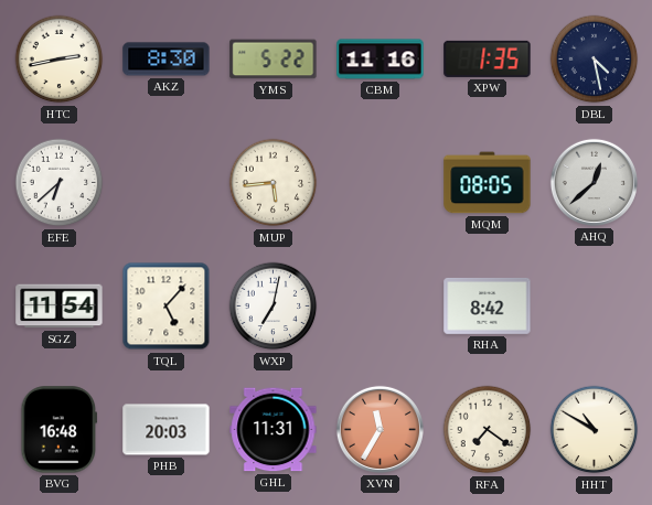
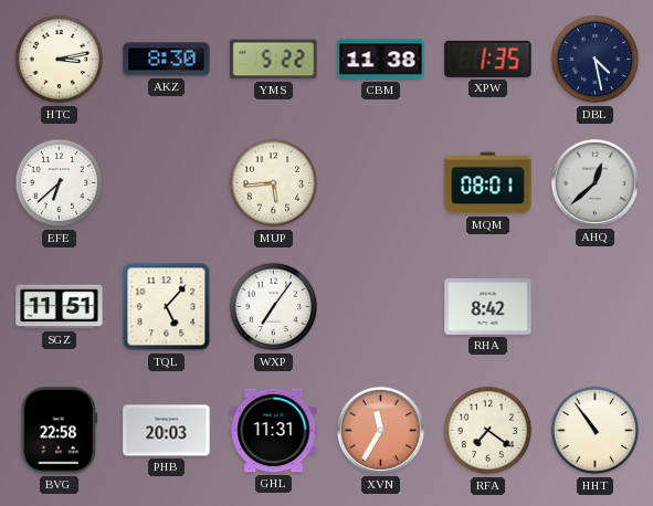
HTC: 2:43 -> 3:13
CBM: 11:16 -> 11:38
MQM: 08:05 -> 08:01
SGZ: 11:54 -> 11:51
WXP: 7:02 -> 7:06
BVG: 16:48 -> 22:58
HHT: 10:50 -> 10:54
